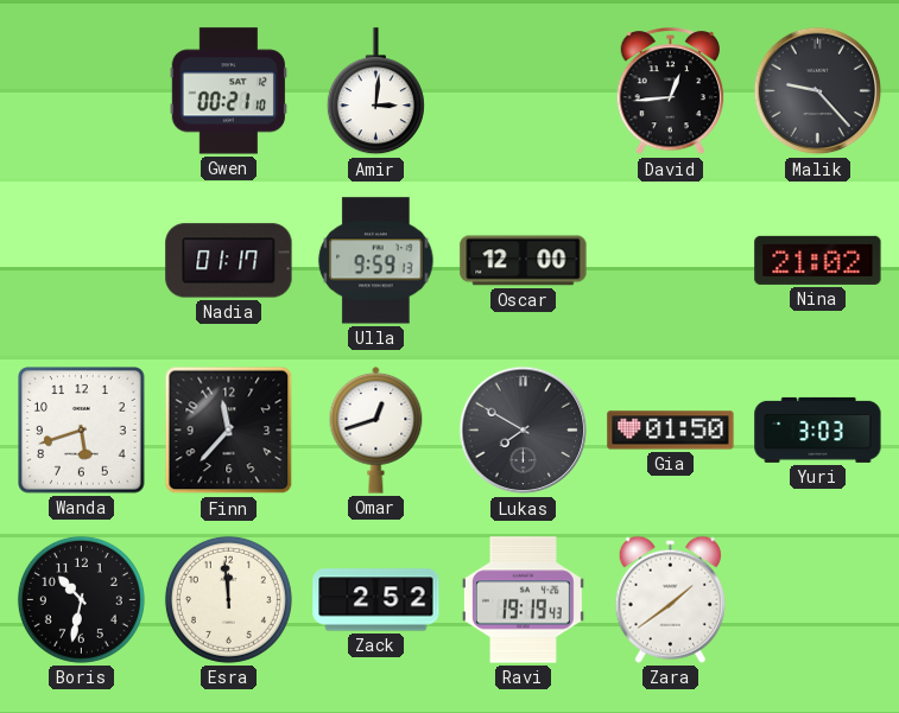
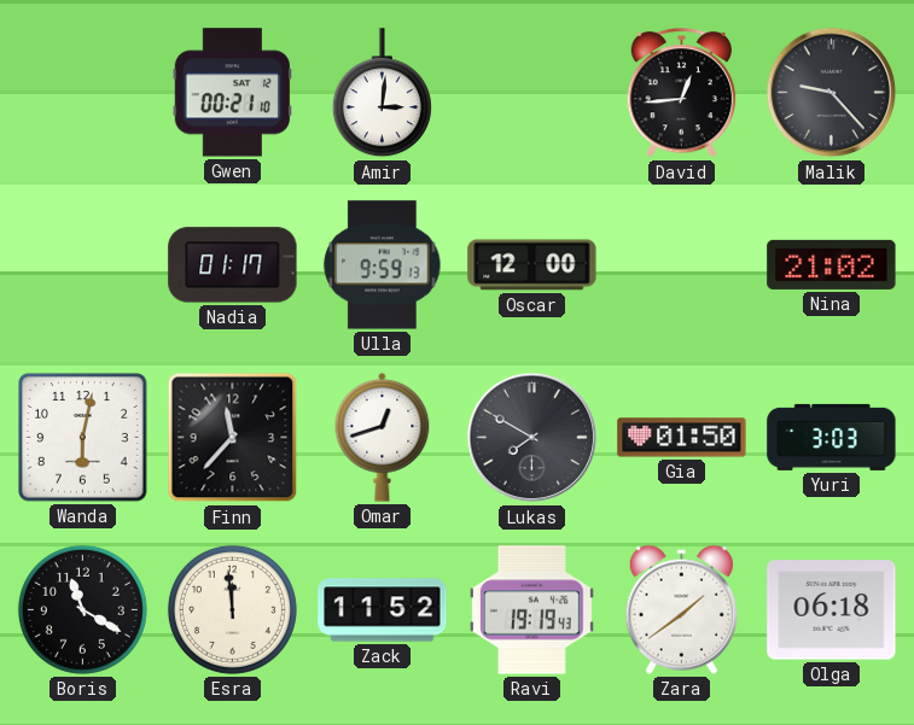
Wanda: 5:42 -> 6:02
Boris: 10:32 -> 11:20
Zack: 2:52 -> 11:52
Olga: none -> 06:18
